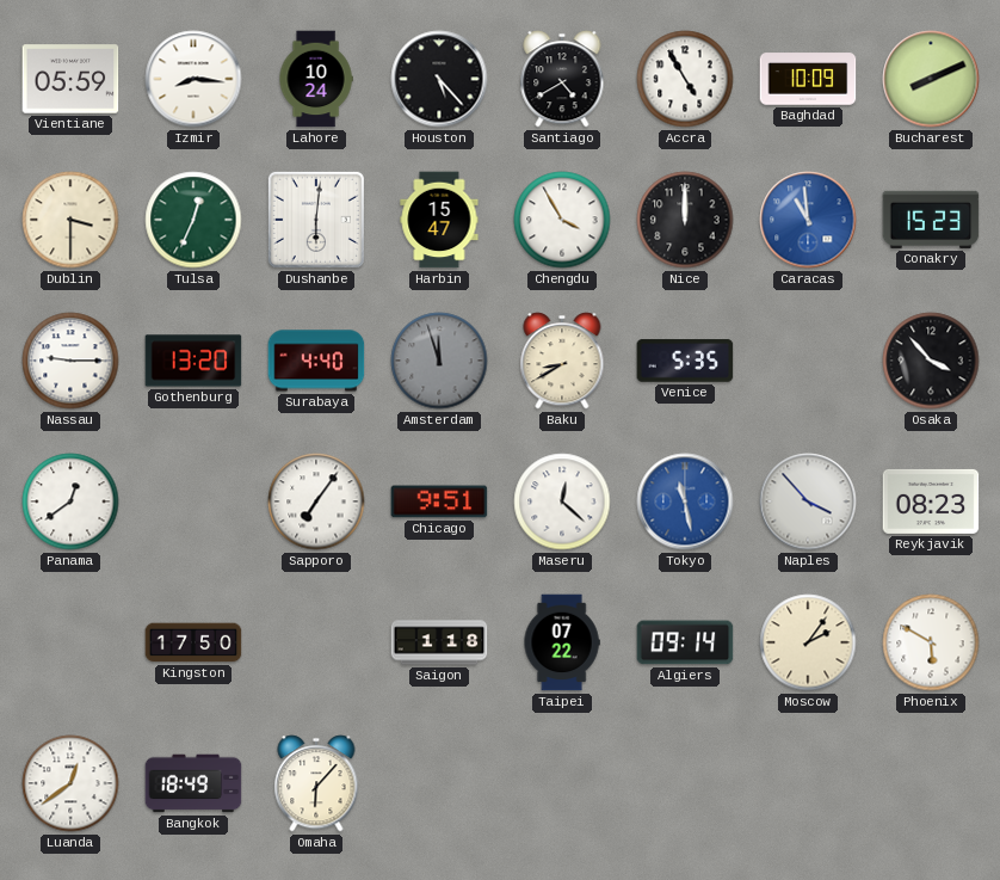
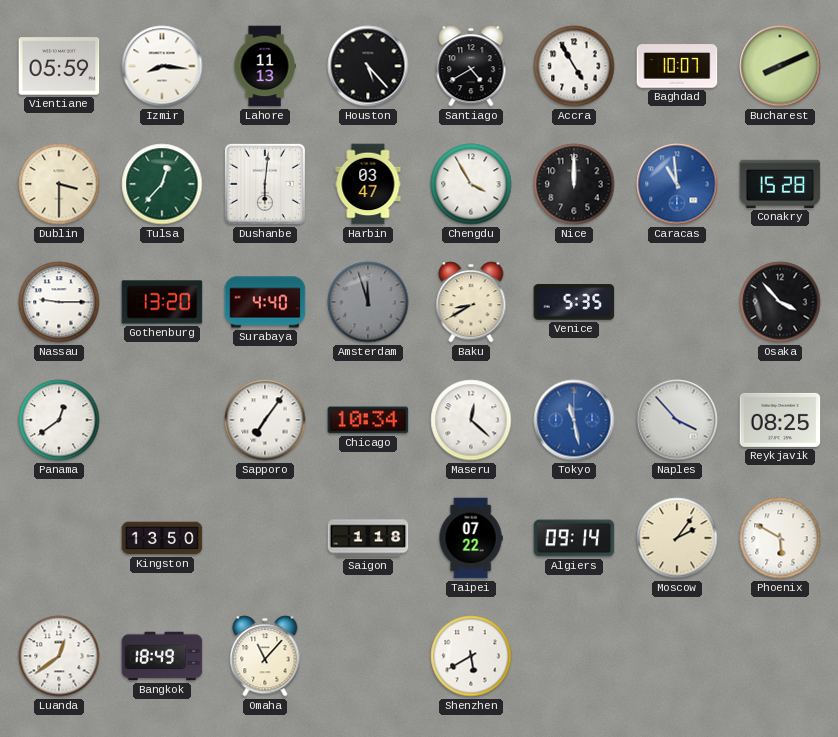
Lahore: 10:24 -> 11:13
Baghdad: 10:09 -> 10:07
Tulsa: 12:34 -> 12:37
Harbin: 15:47 -> 03:47
Conakry: 15:23 -> 15:28
Chicago: 9:51 -> 10:34
Reykjavik: 08:23 -> 08:25
Kingston: 17:50 -> 13:50
Omaha: 6:07 -> 11:07
Shenzhen: none -> 5:40
